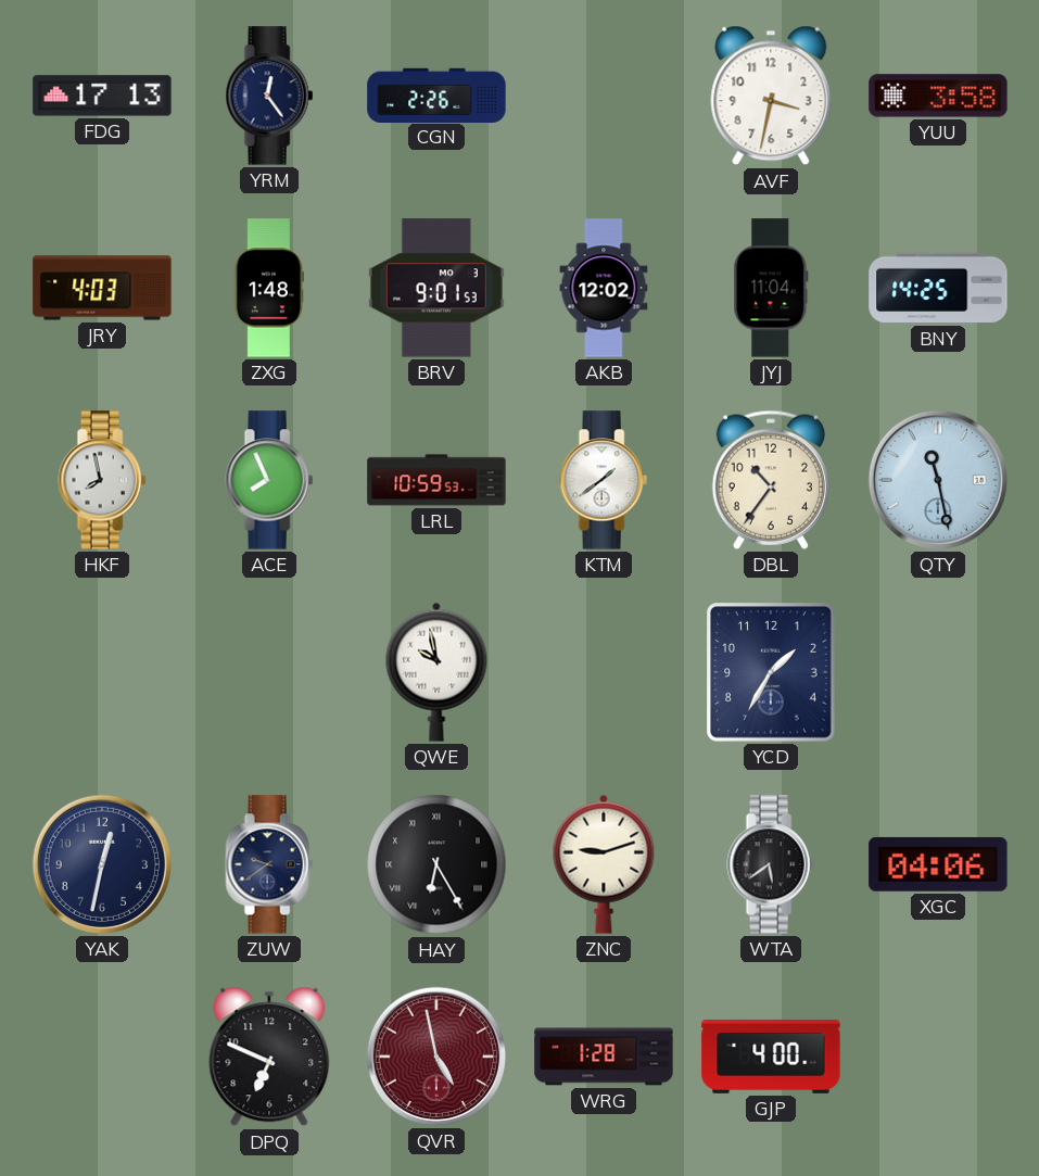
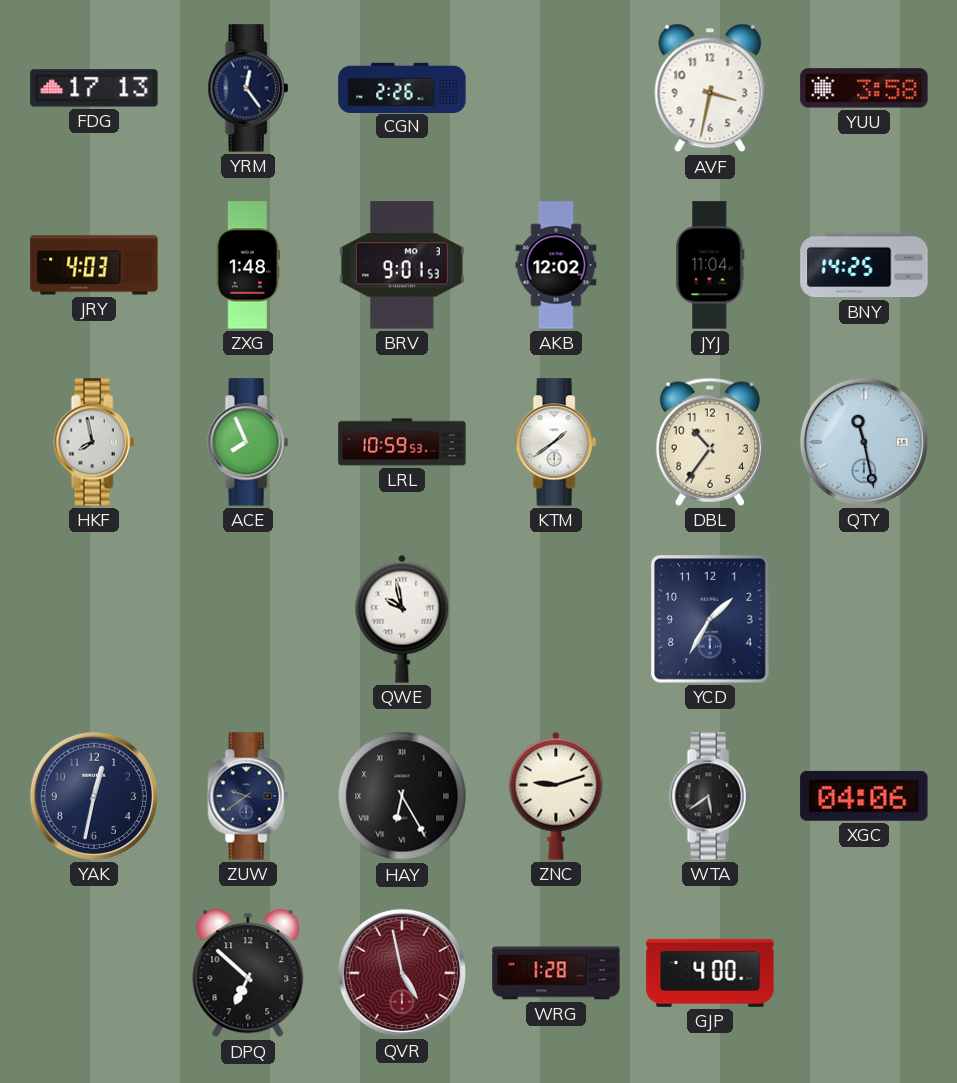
DPQ: 6:49 -> 6:52
